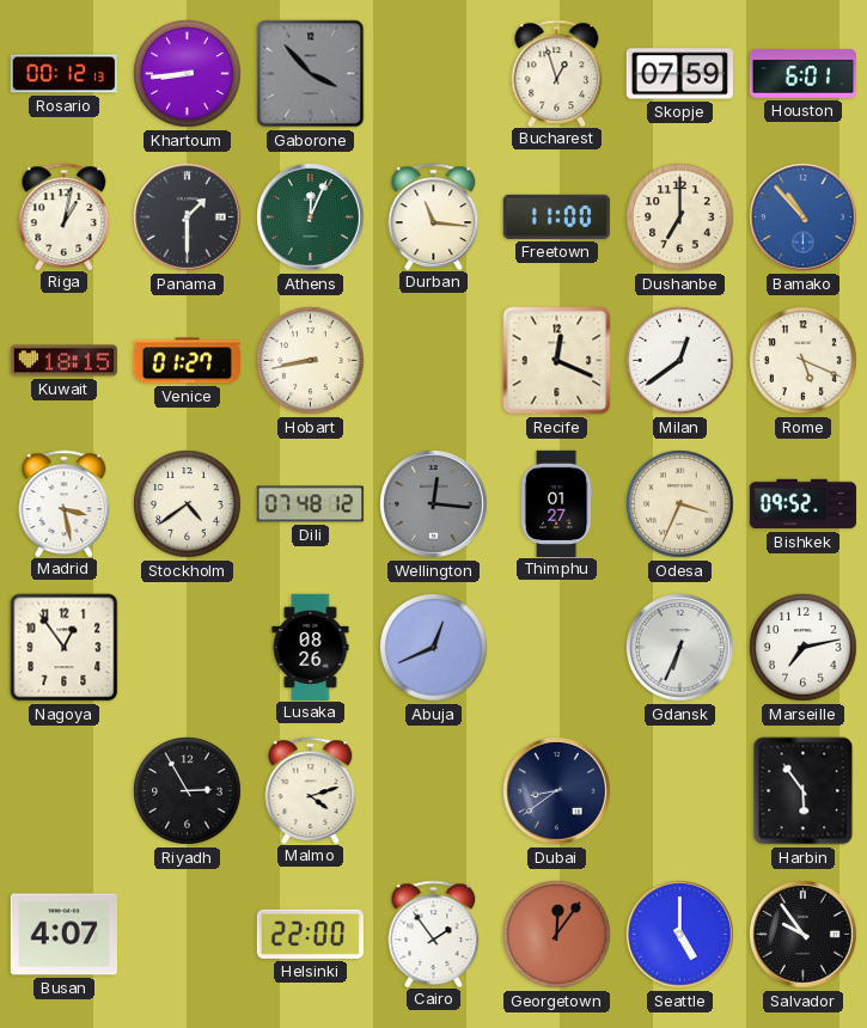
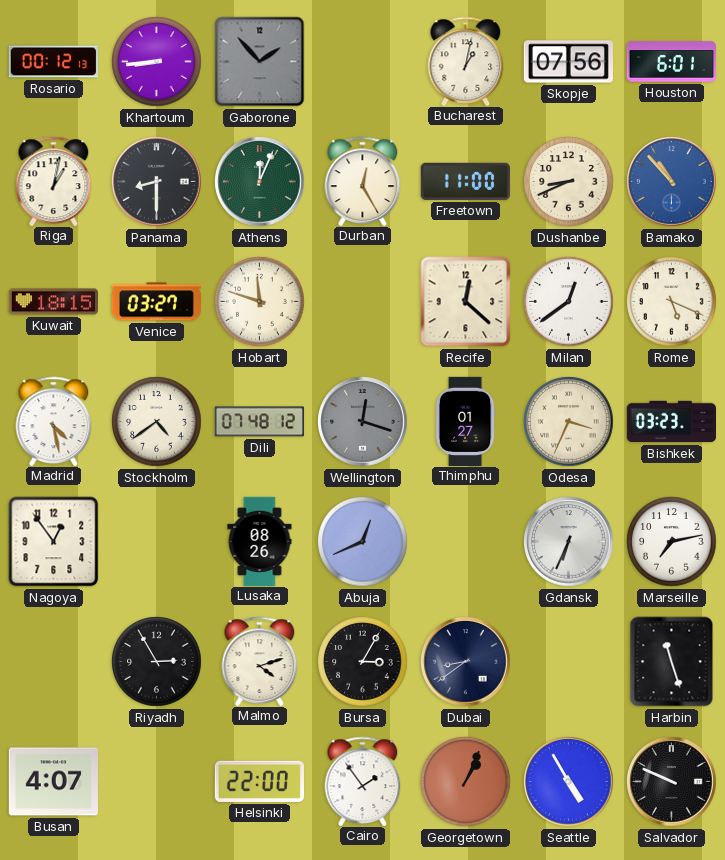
Gaborone: 3:53 -> 1:53
Bucharest: 12:57 -> 1:02
Skopje: 07:59 -> 07:56
Panama: 1:30 -> 8:30
Durban: 11:16 -> 12:25
Dushanbe: 7:00 -> 8:41
Venice: 01:27 -> 03:27
Hobart: 8:43 -> 11:48
Recife: 12:19 -> 12:22
Madrid: 3:28 -> 4:28
Wellington: 12:16 -> 12:18
Bishkek: 09:52 -> 03:23
Bursa: none -> 3:05
Harbin: 5:54 -> 11:27
Georgetown: 12:06 -> 1:04
Seattle: 5:00 -> 4:55
Salvador: 9:54 -> 9:49
